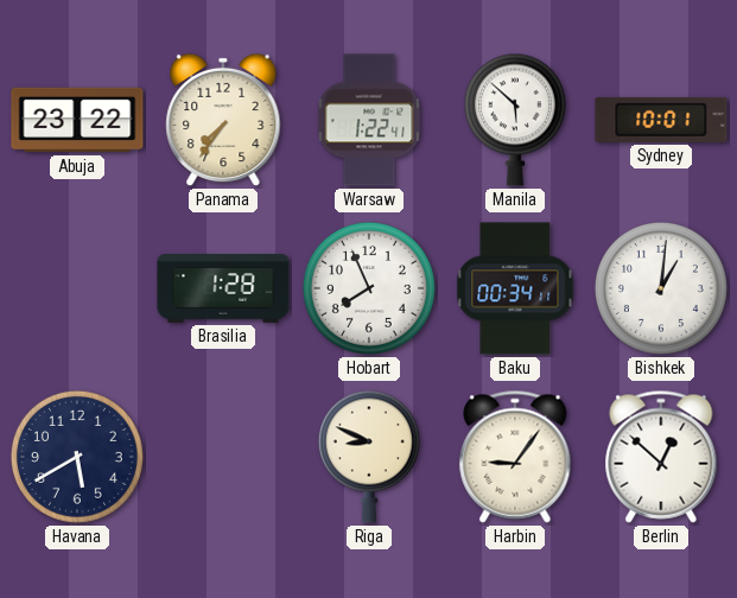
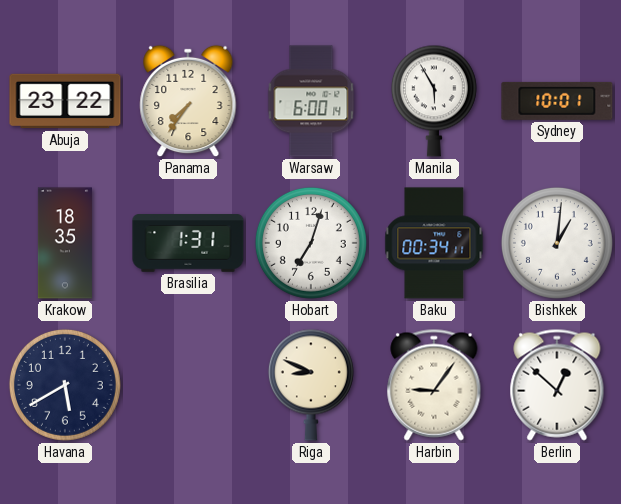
Warsaw: 1:22 -> 6:00
Manila: 5:52 -> 5:55
Krakow: none -> 18:35
Brasilia: 1:28 -> 1:31
Hobart: 7:56 -> 7:03
